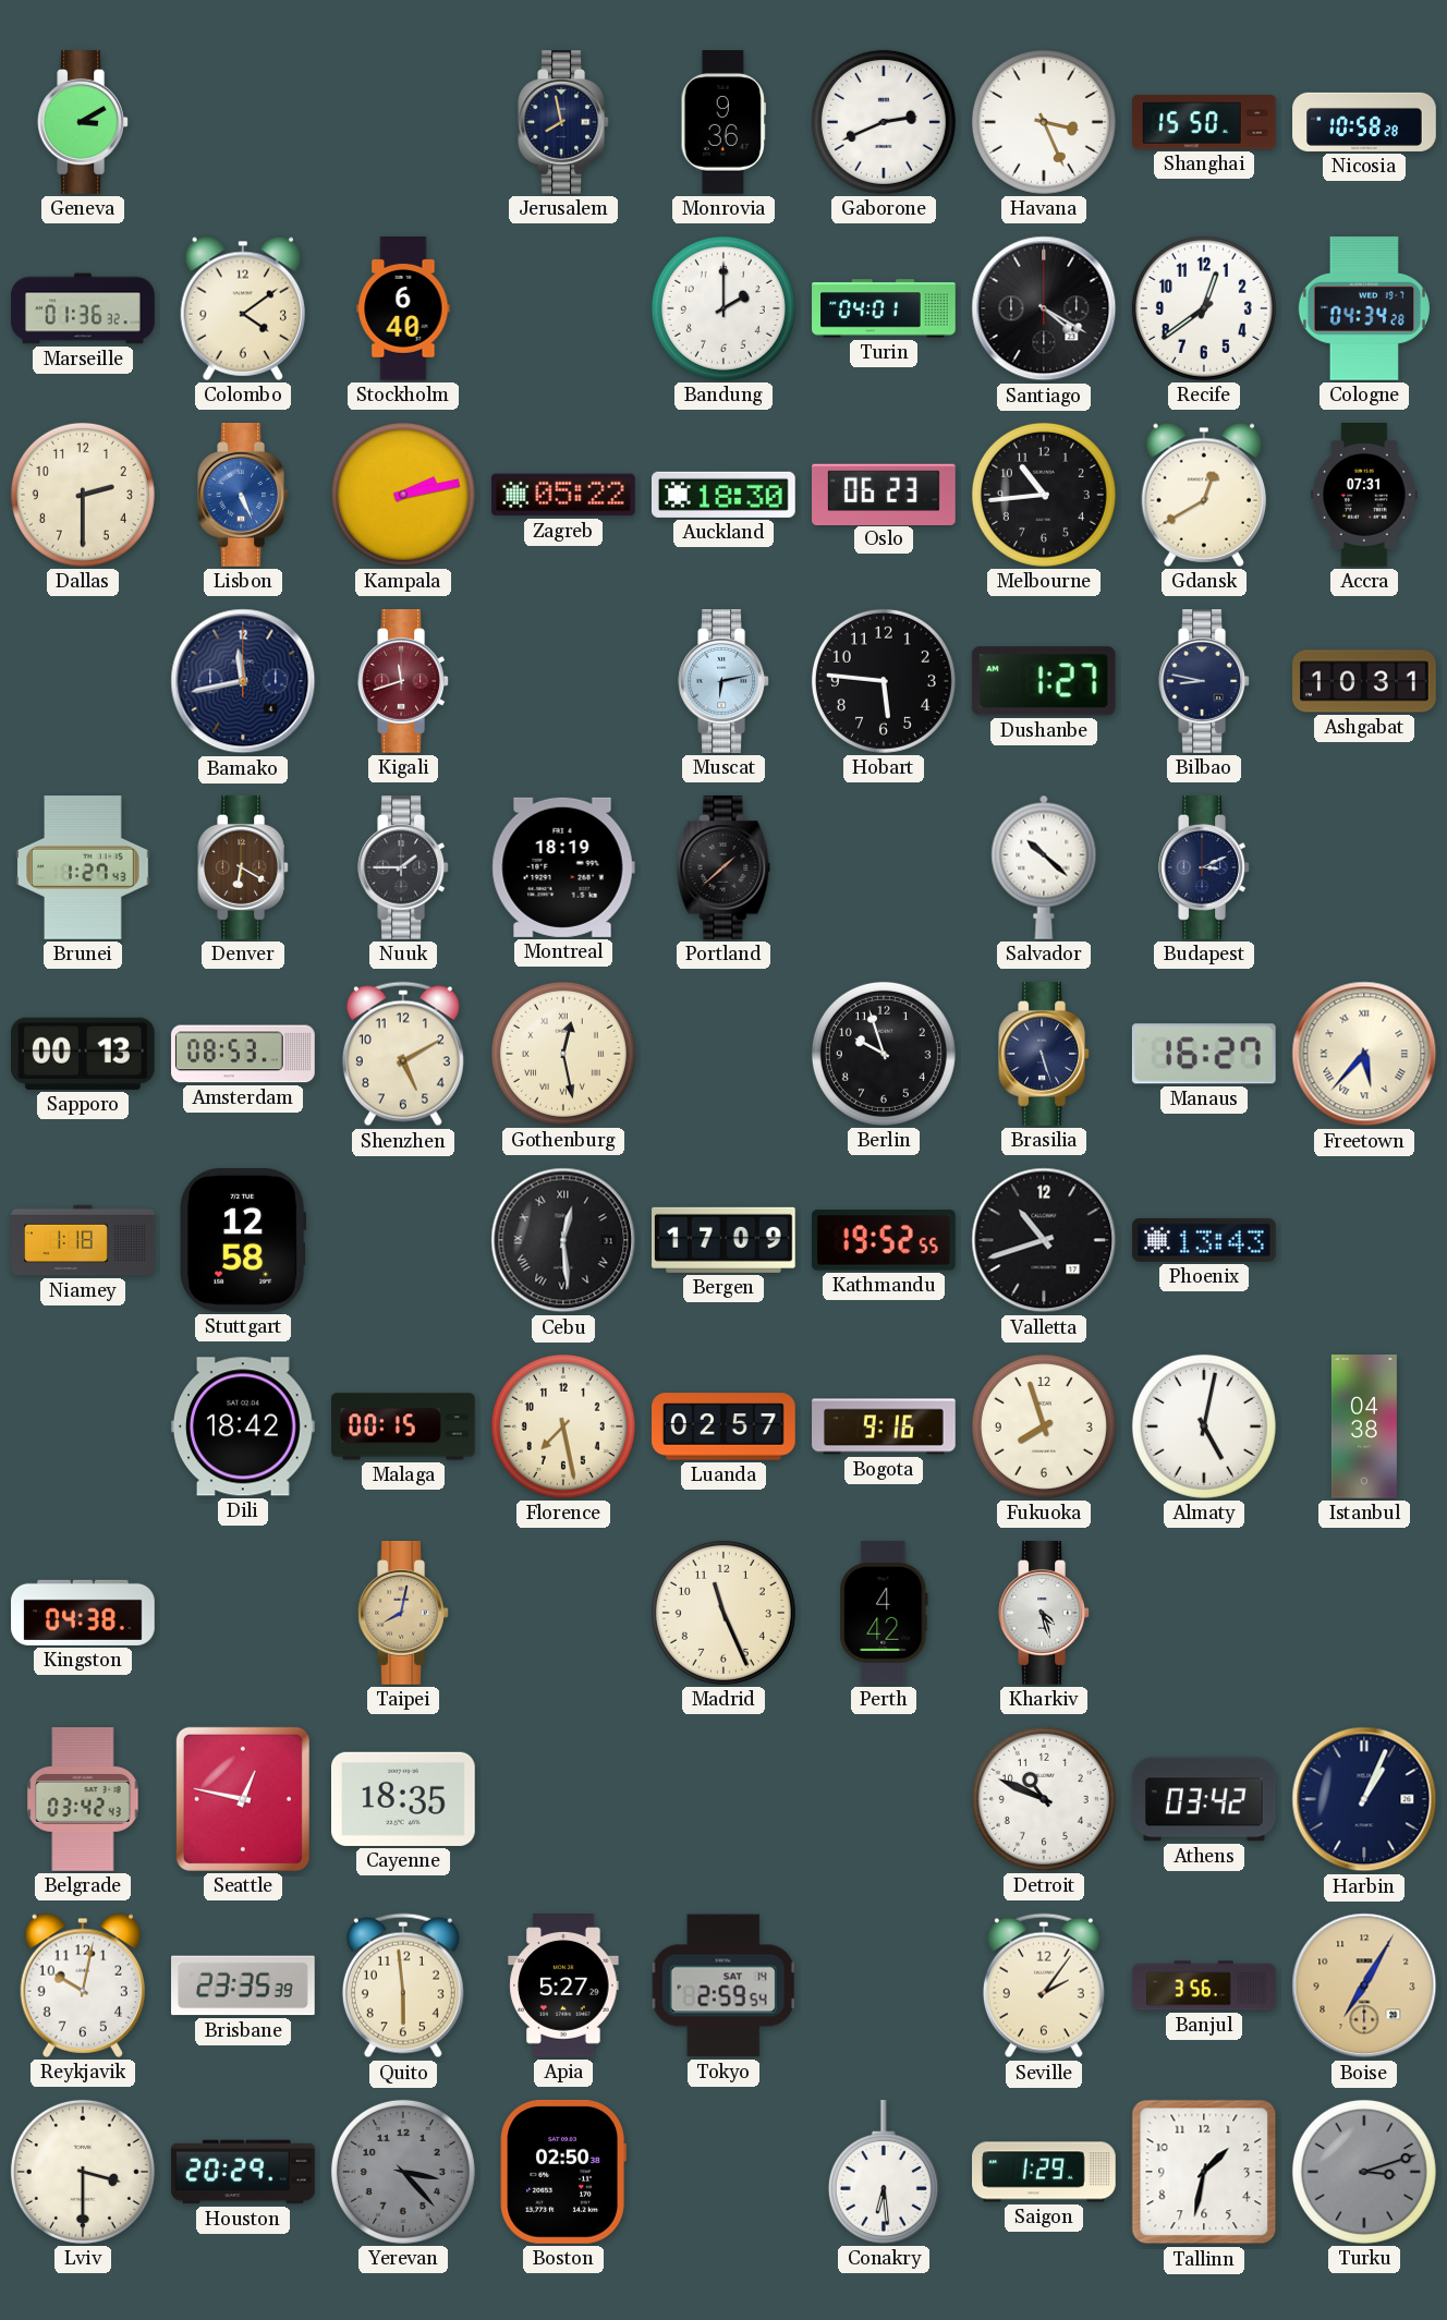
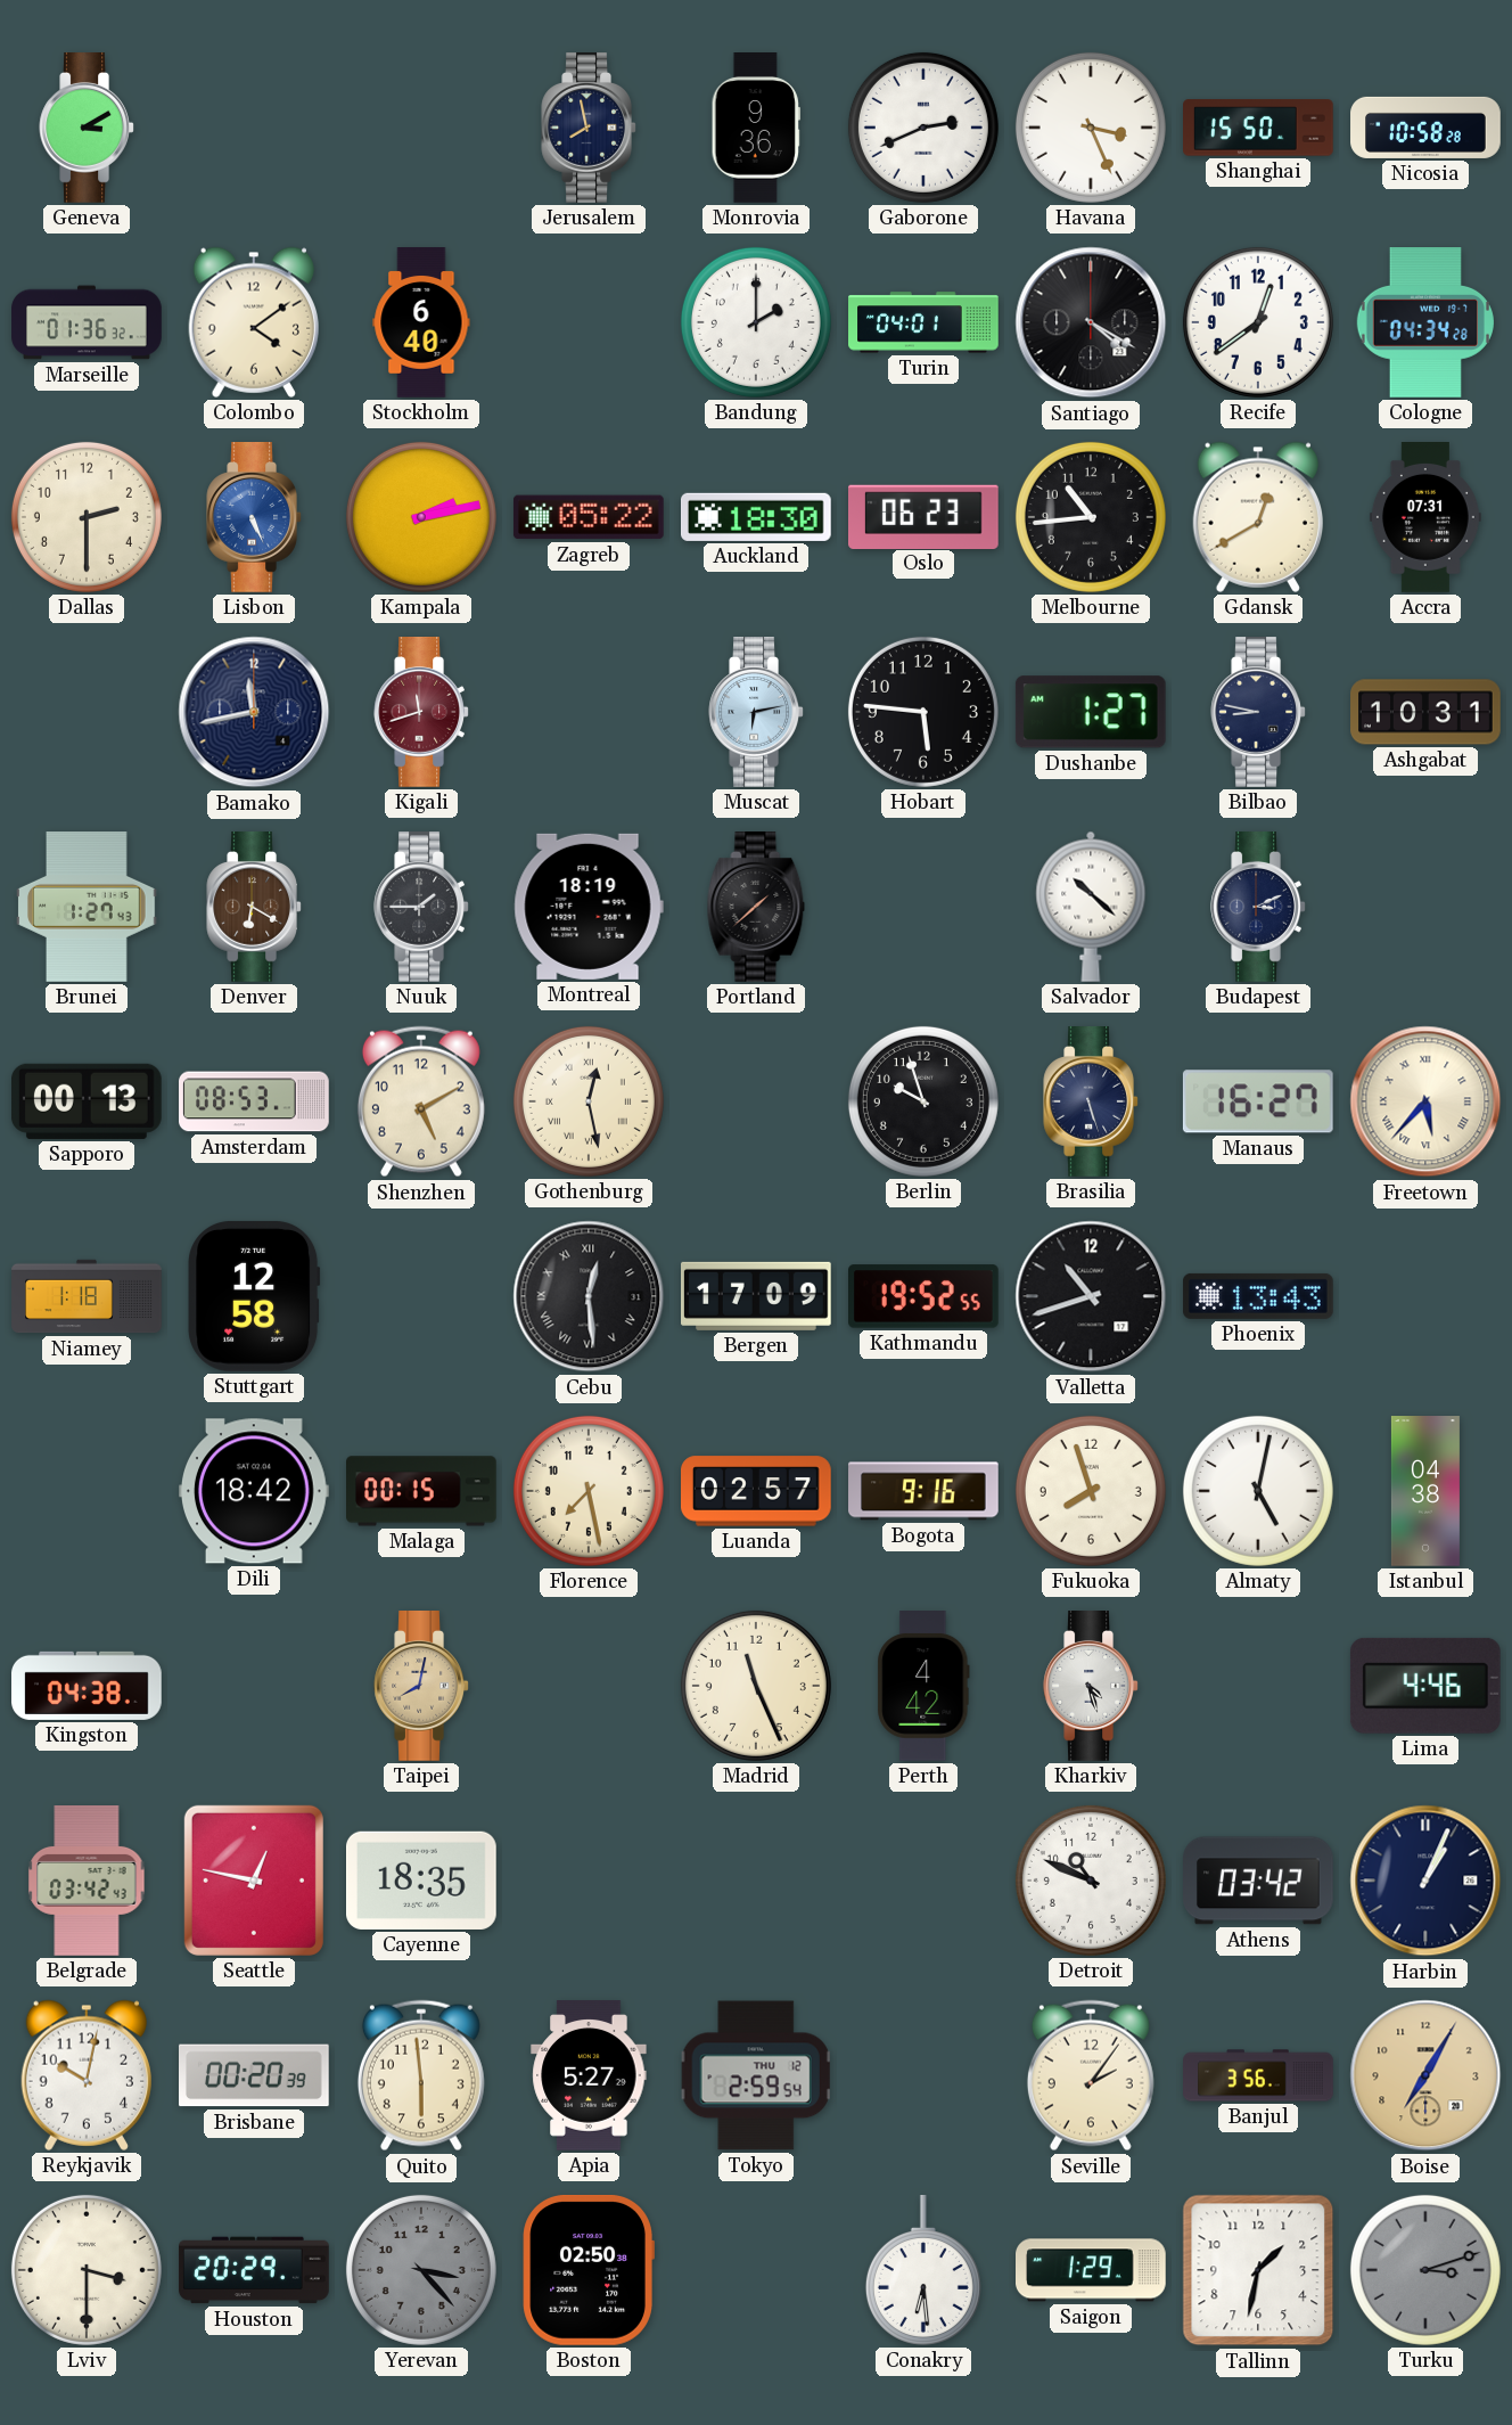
Lima: none -> 4:46
Brisbane: 23:35 -> 00:20
Tokyo date: SAT 14 -> THU 12
